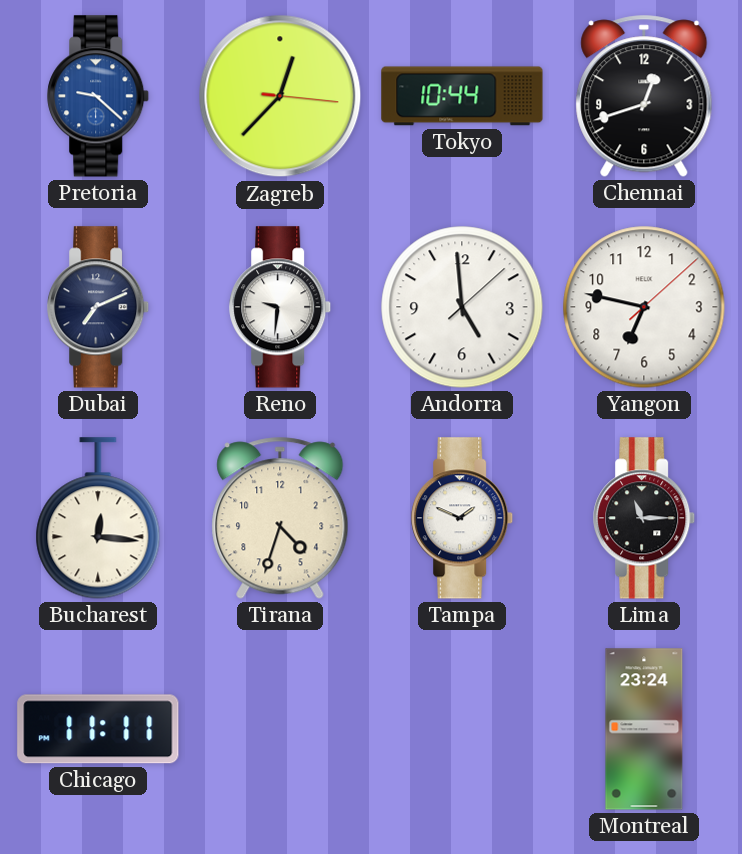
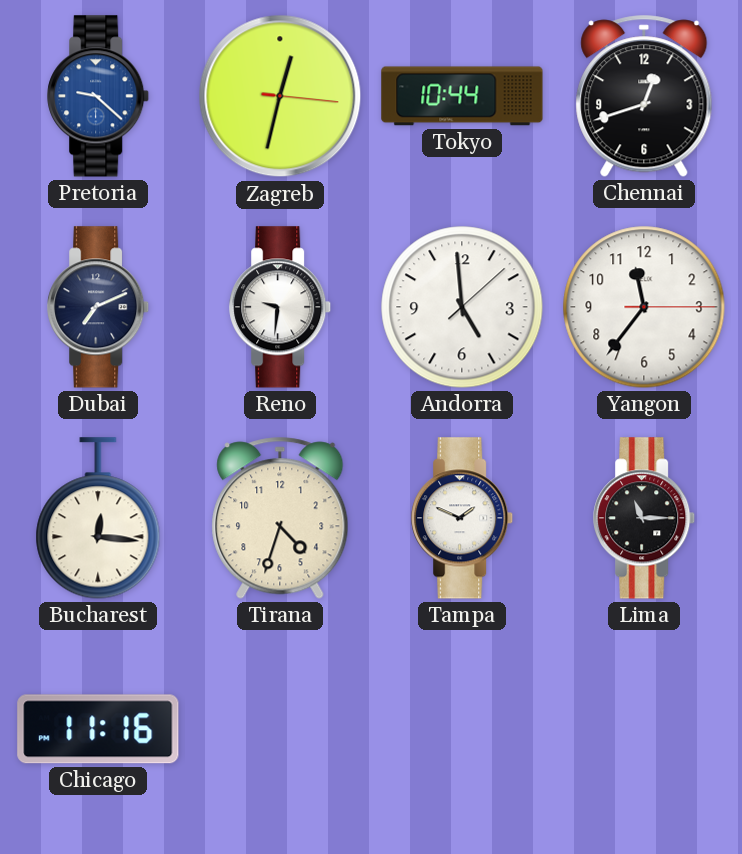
Zagreb: 12:37 -> 12:32
Yangon: 6:47 -> 11:36
Chicago: 11:11 -> 11:16
Montreal: 23:24 -> none
